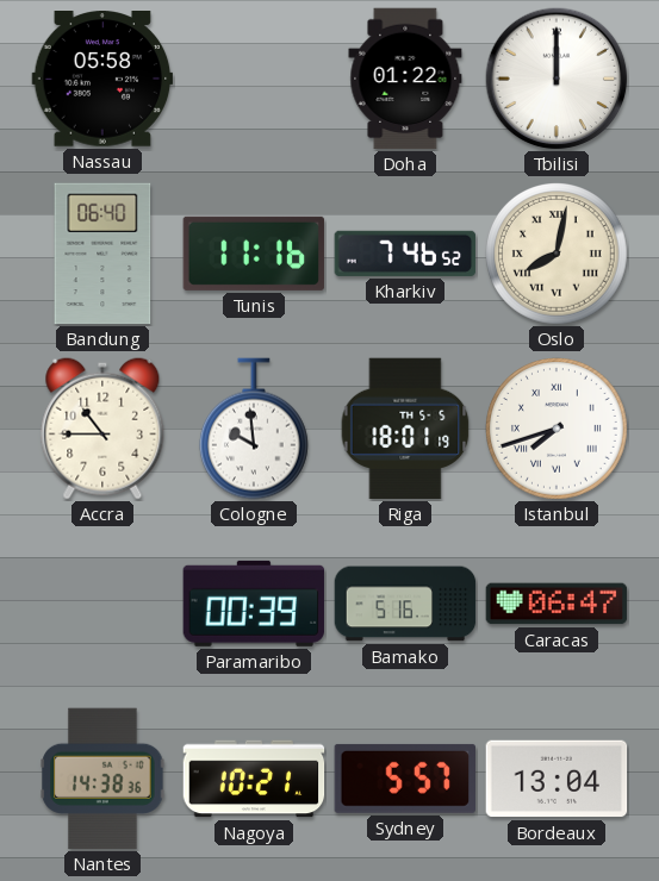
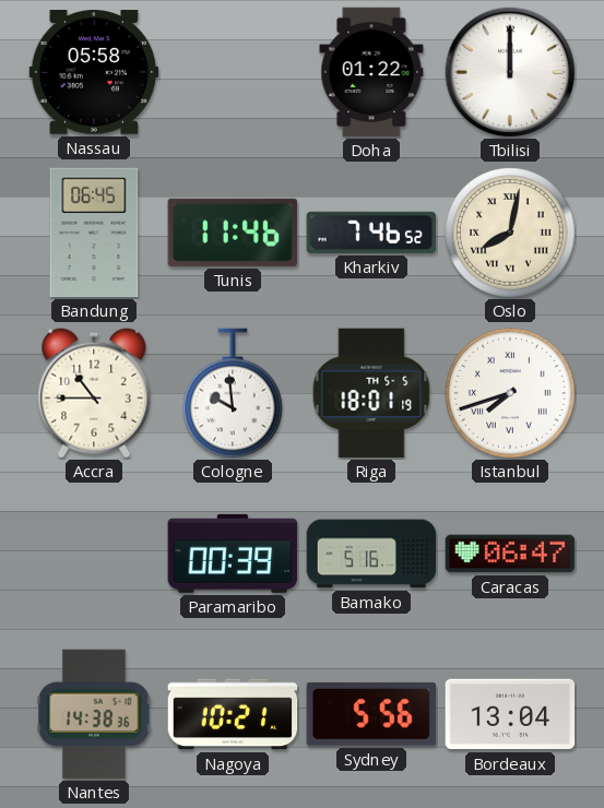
Bandung: 06:40 -> 06:45
Tunis: 11:16 -> 11:46
Sydney: 5:57 -> 5:56
